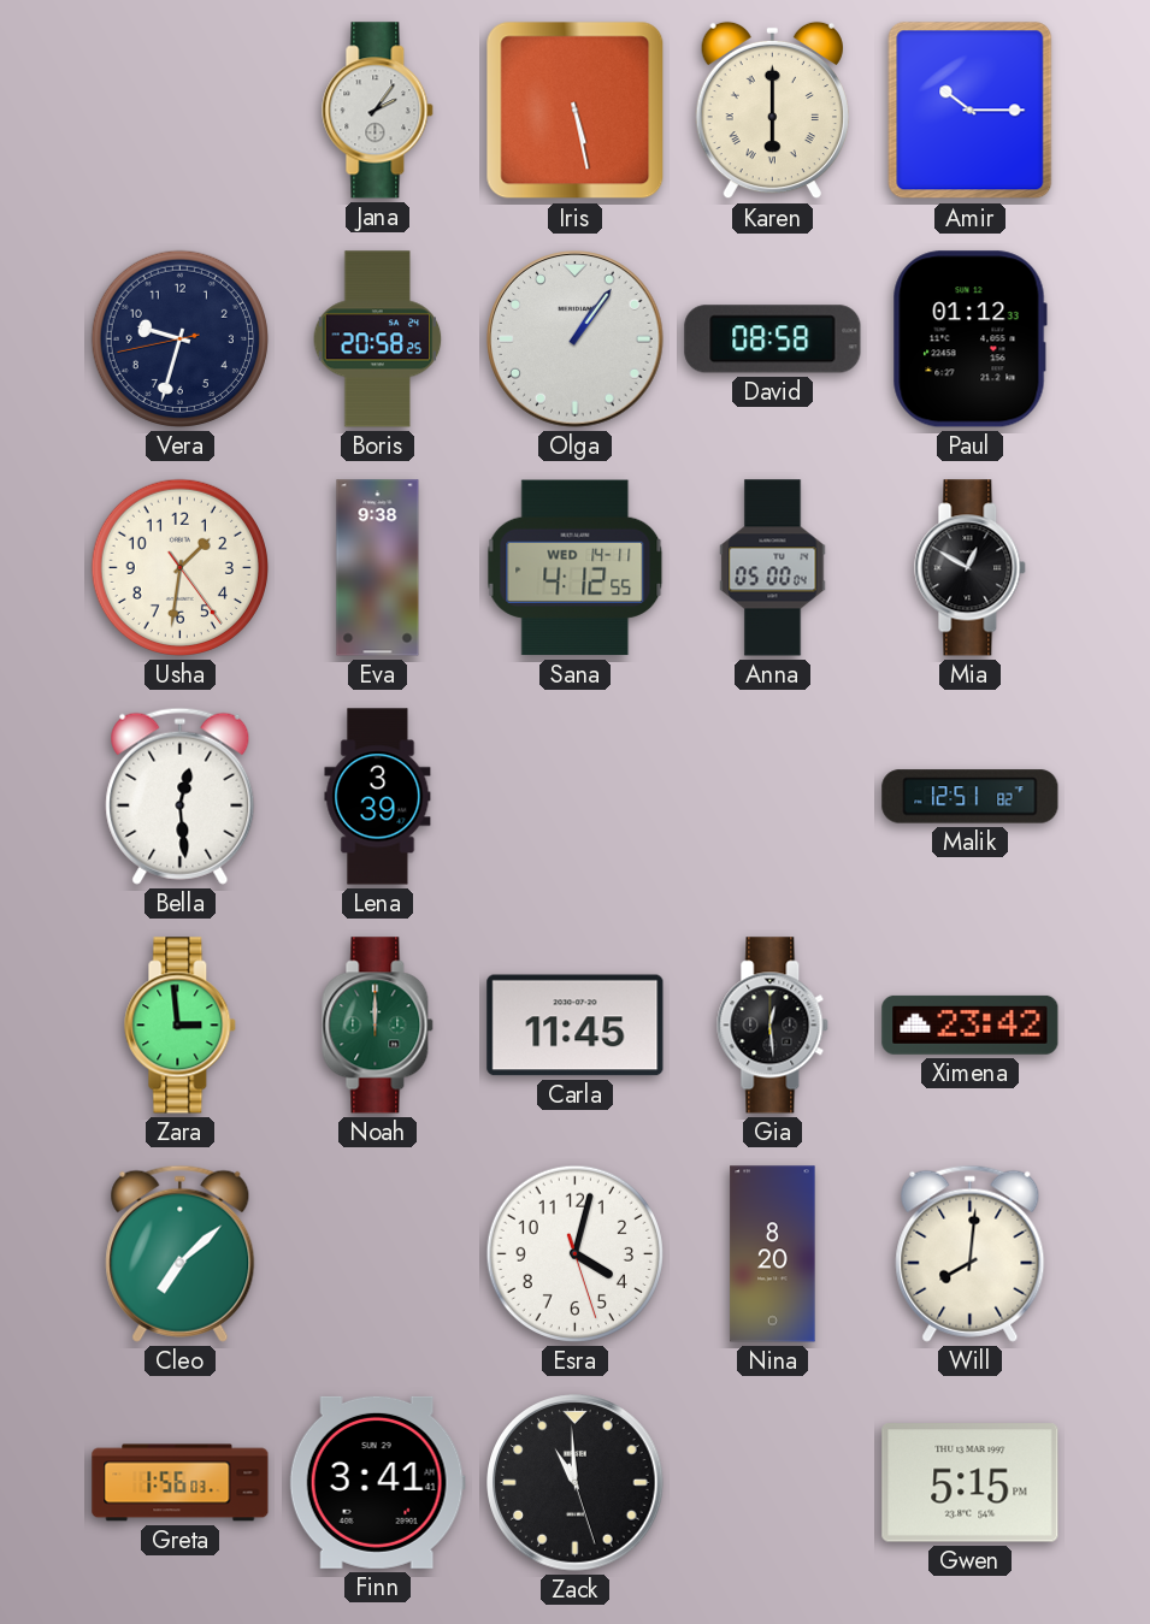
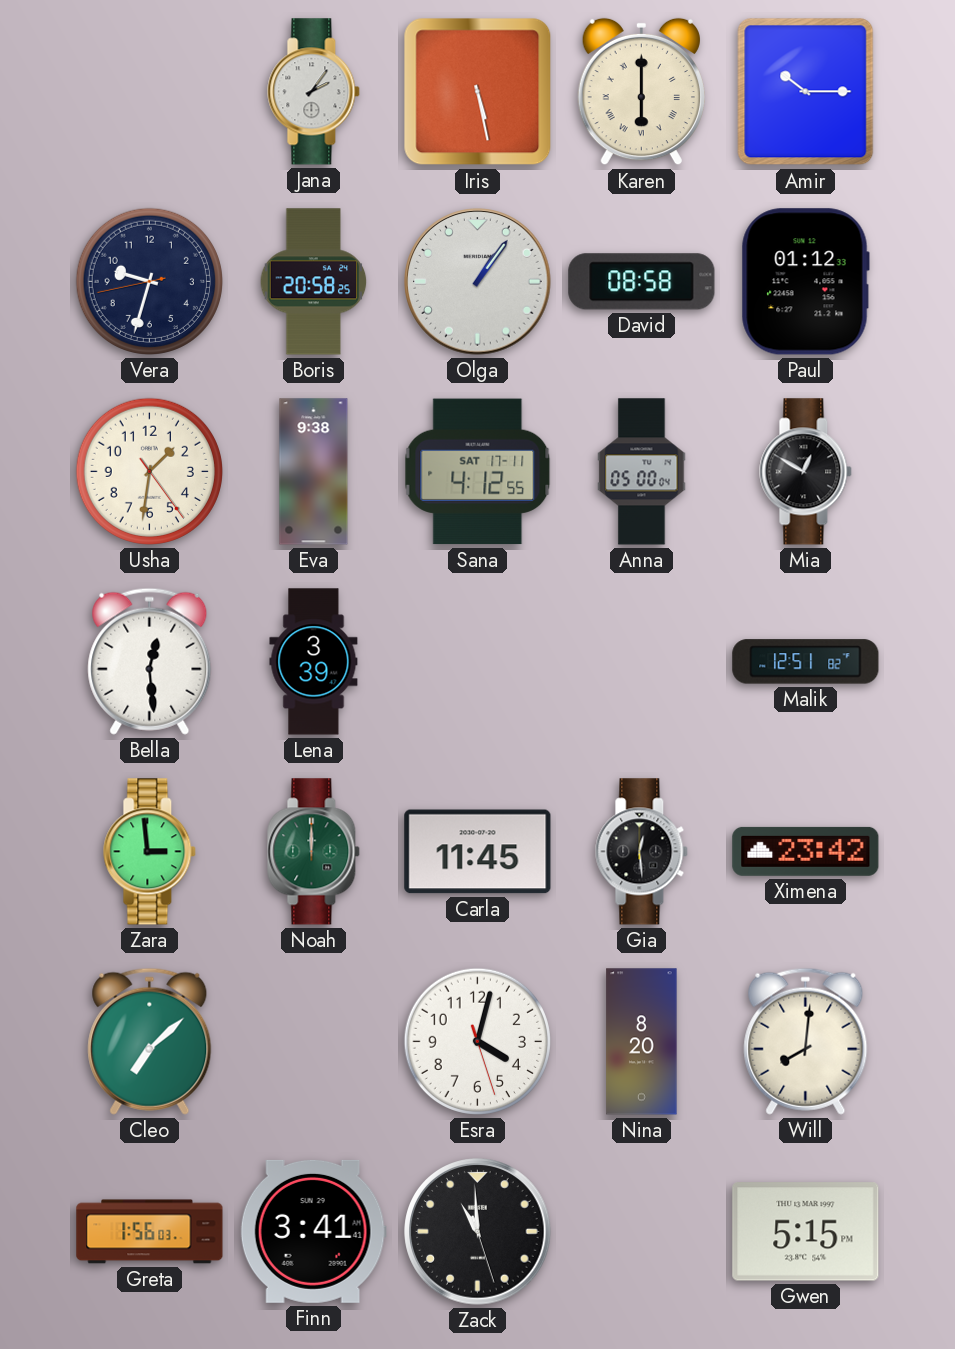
Sana date: WED 14-11 -> SAT 17-11
